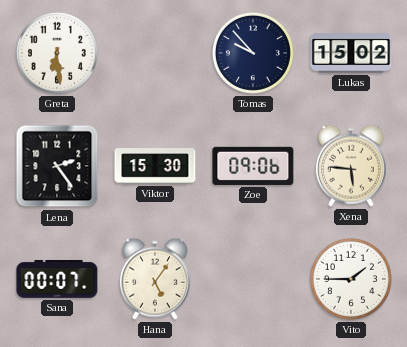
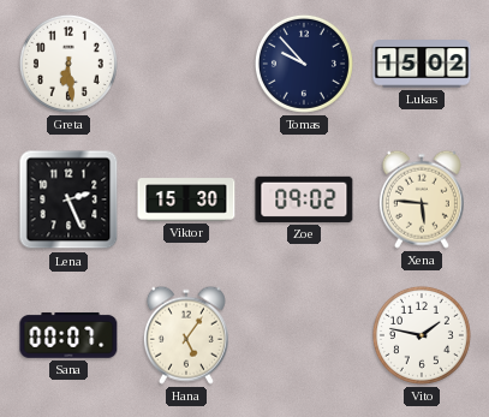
Lena: 2:24 -> 2:26
Zoe: 09:06 -> 09:02
Vito: 1:45 -> 1:47
